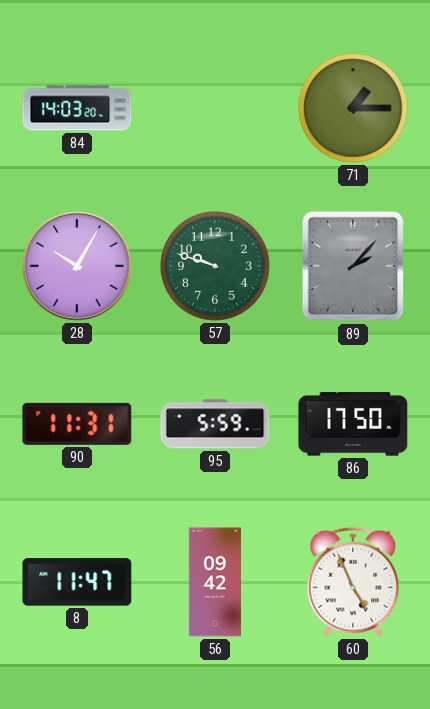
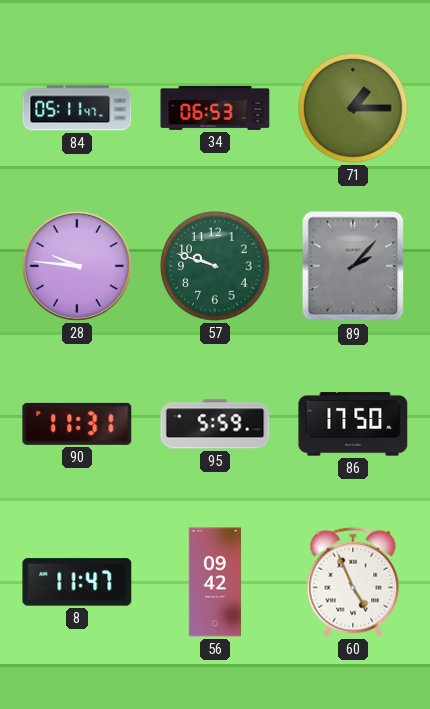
84: 14:03 -> 05:11
34: none -> 06:53
28: 10:05 -> 9:46
